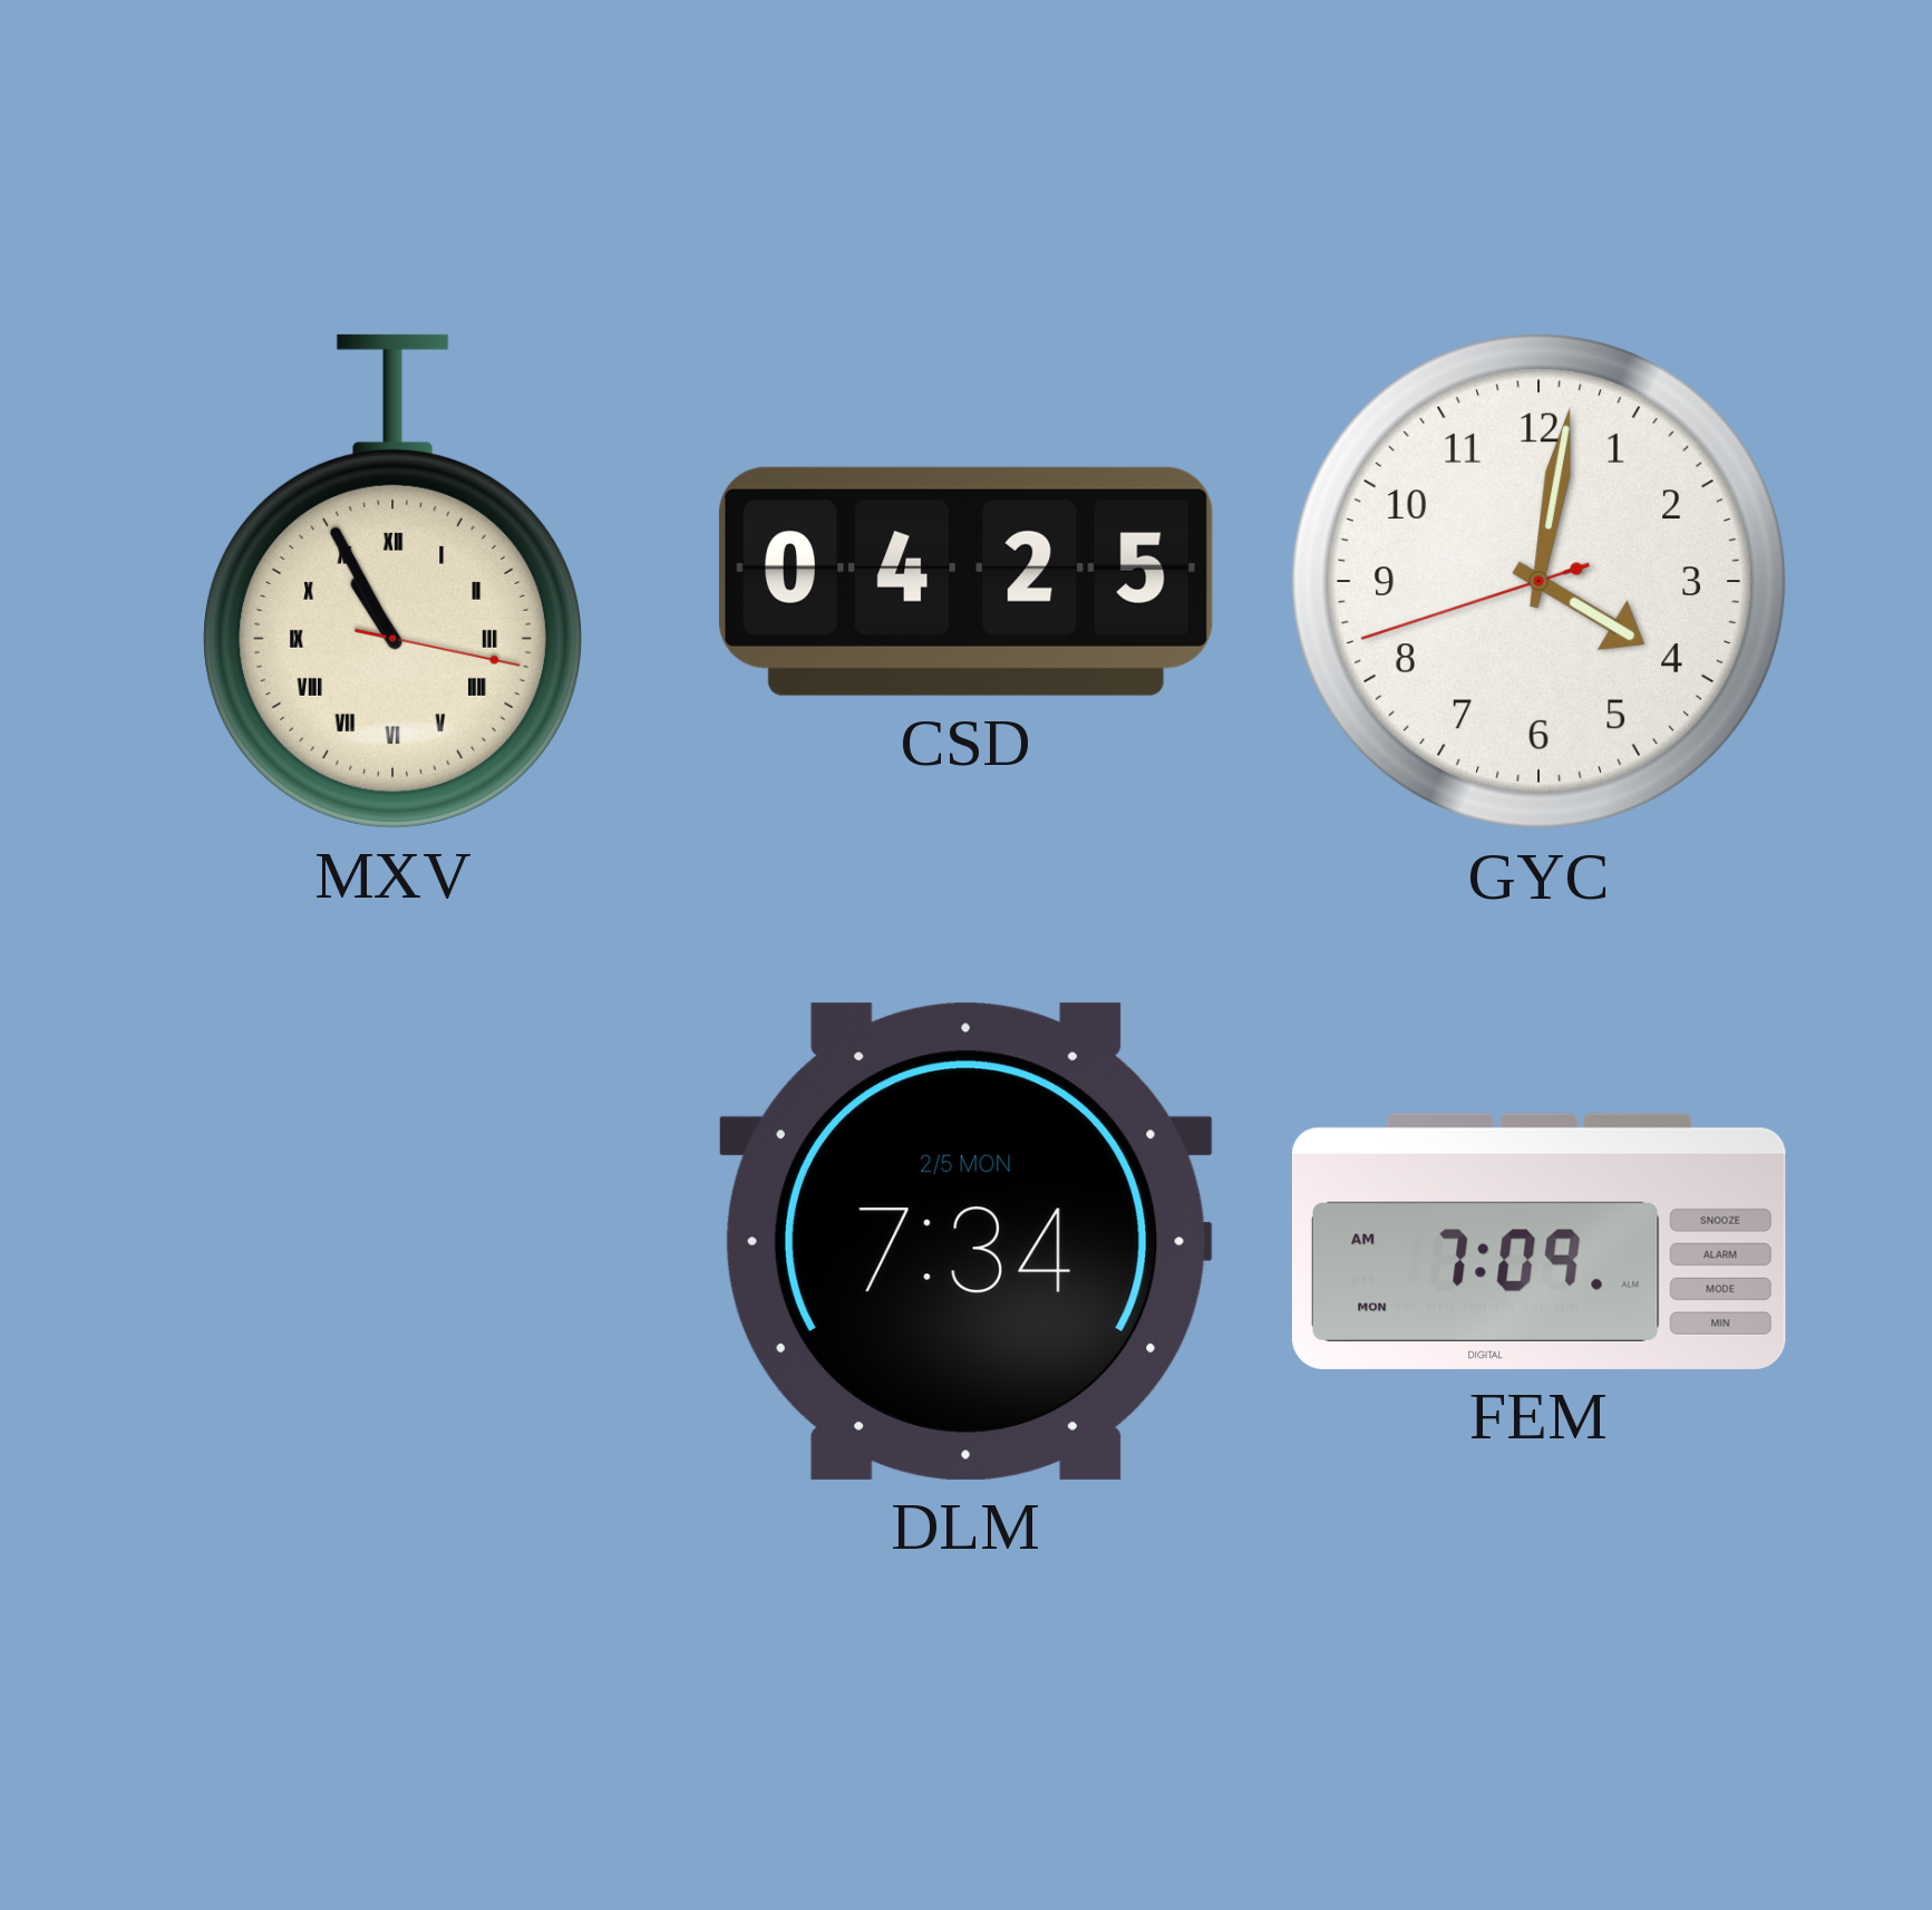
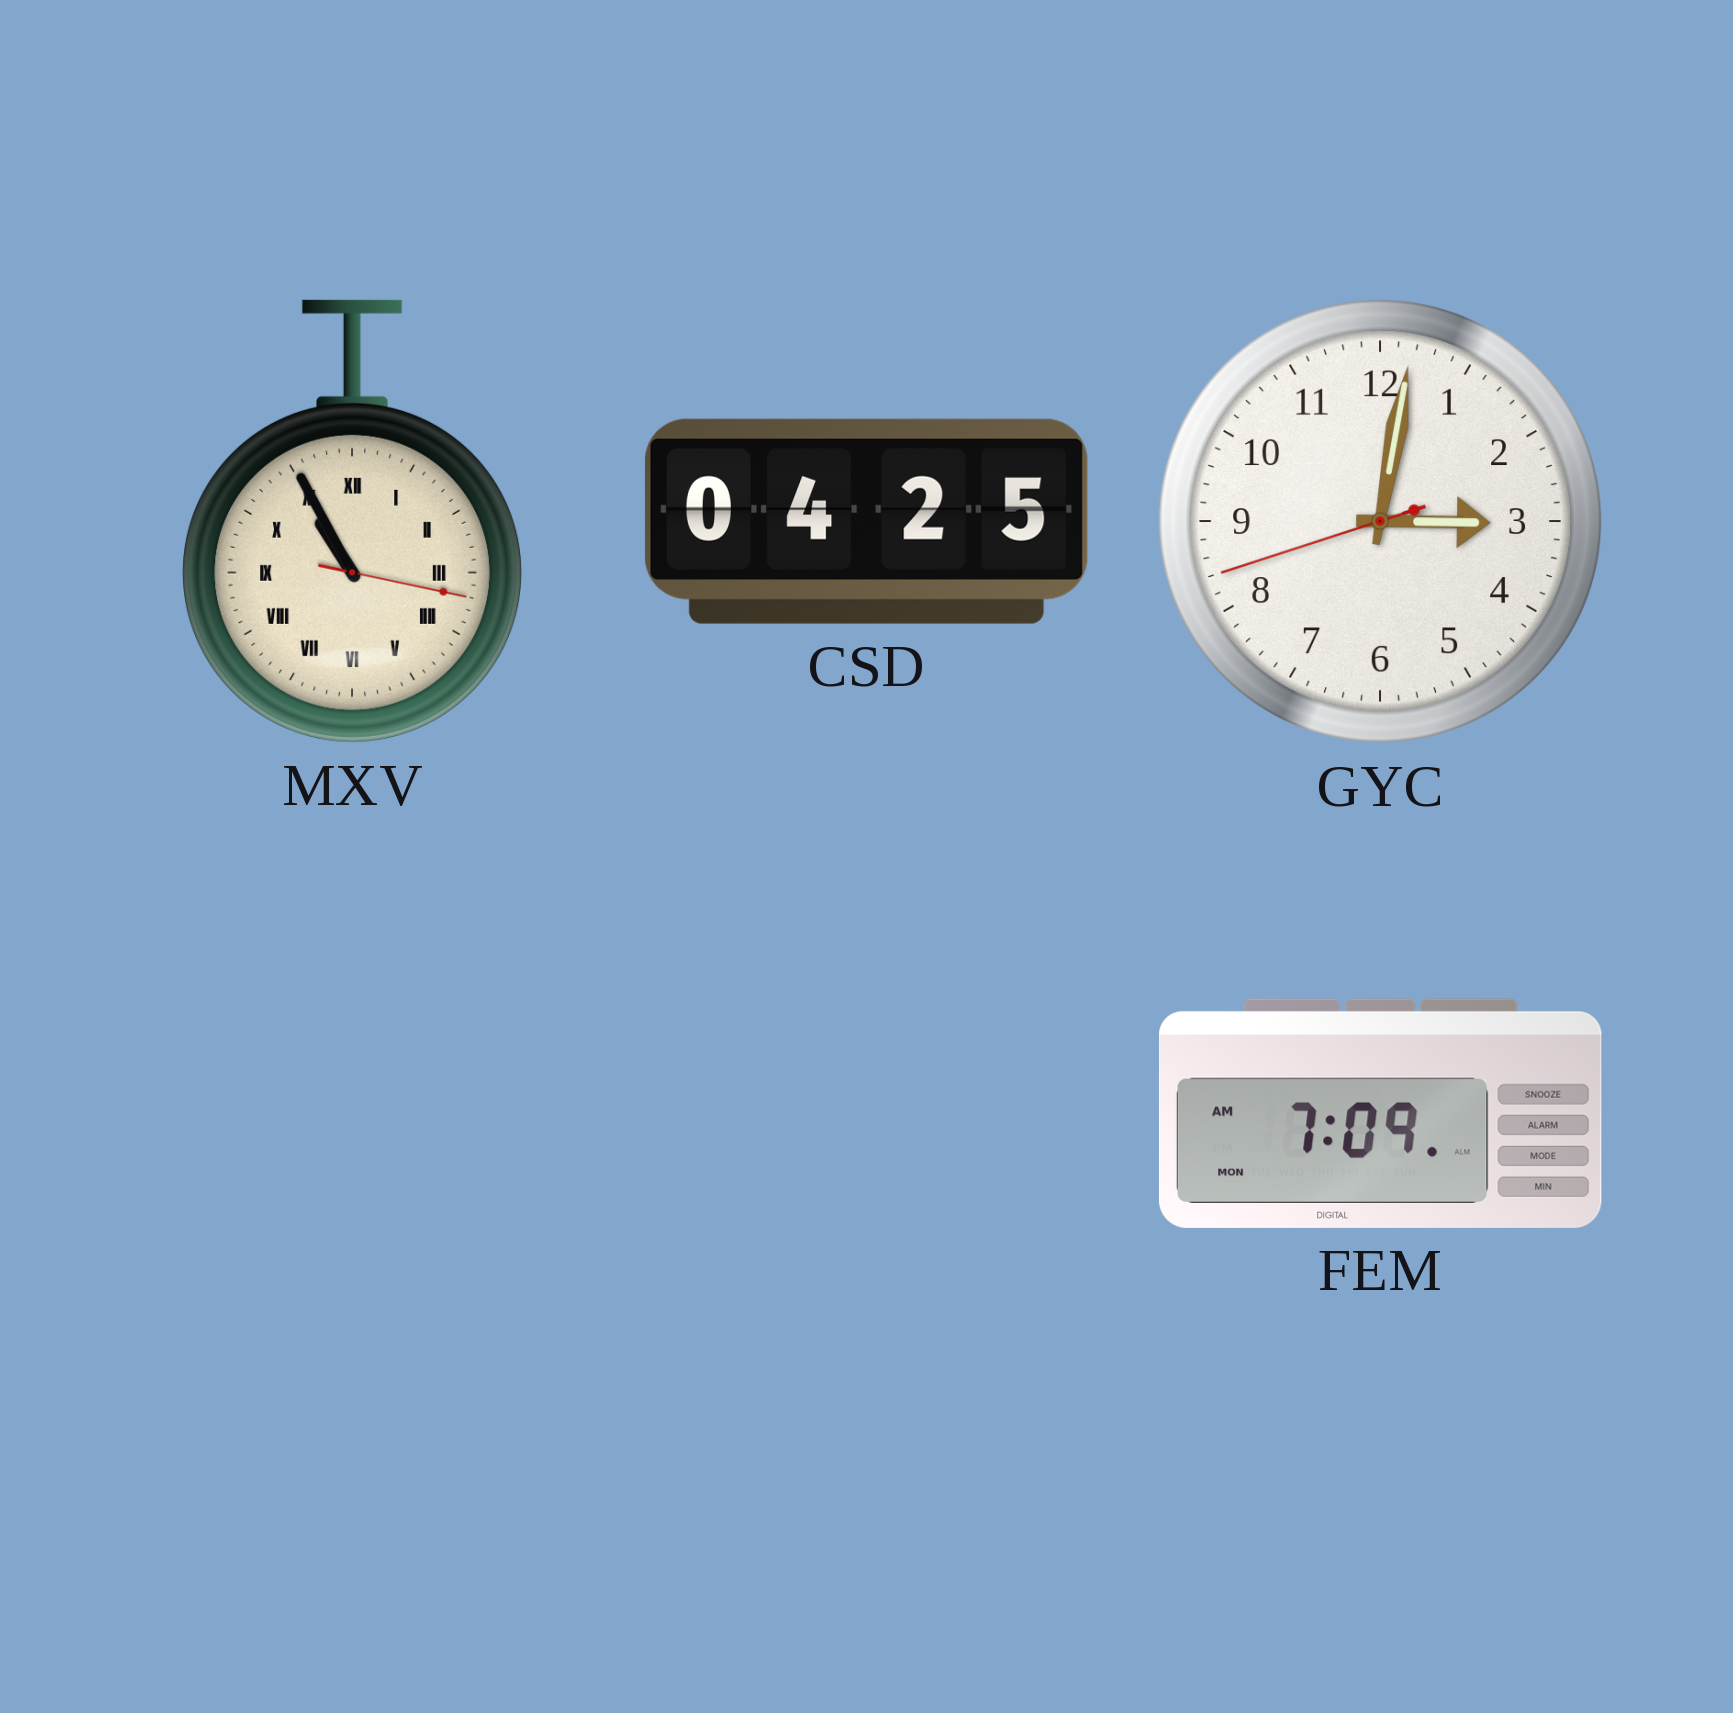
GYC: 4:01 -> 3:01
DLM: 7:34 -> none
